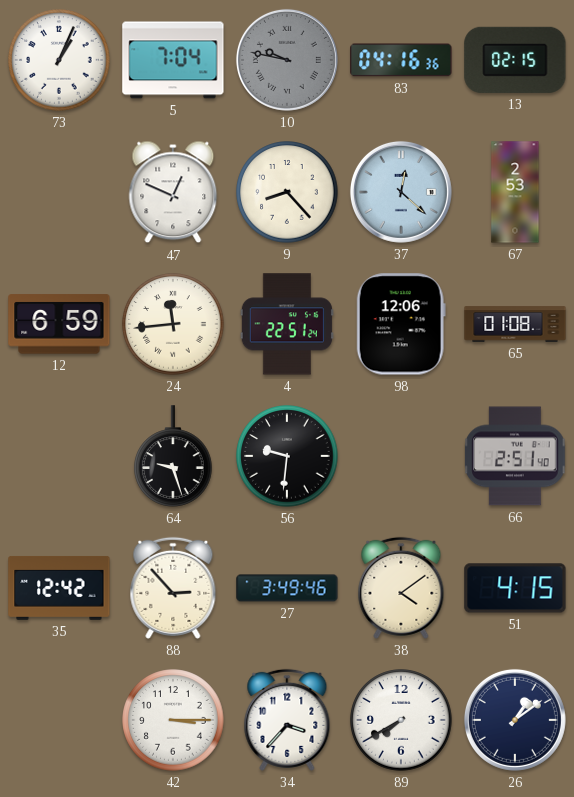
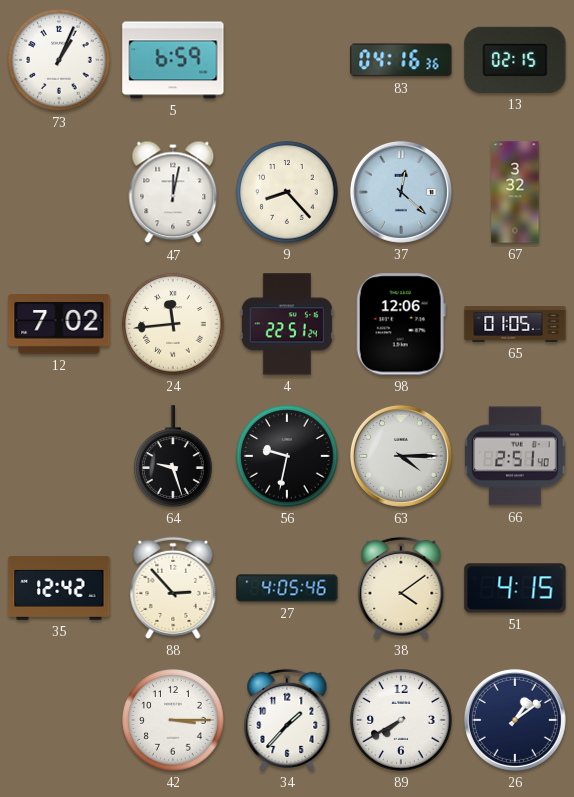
5: 7:04 -> 6:59
10: 9:47 -> none
47: 12:49 -> 12:02
67: 2:53 -> 3:32
12: 6:59 -> 7:02
65: 01:08 -> 01:05
56: 9:31 -> 9:32
63: none -> 4:15
27: 3:49 -> 4:05
34: 3:37 -> 1:37
